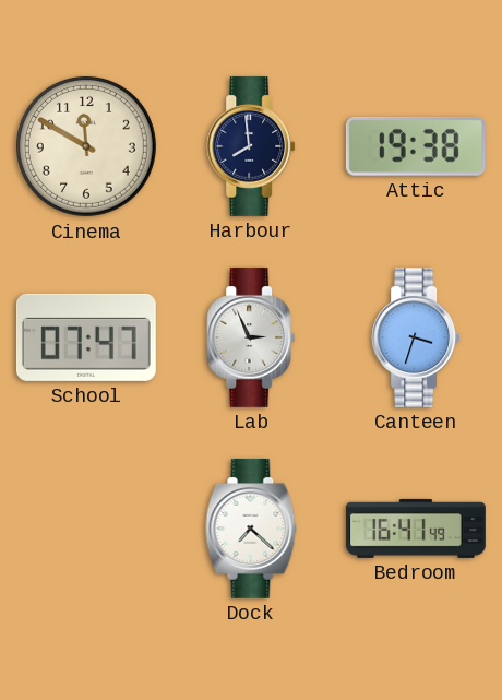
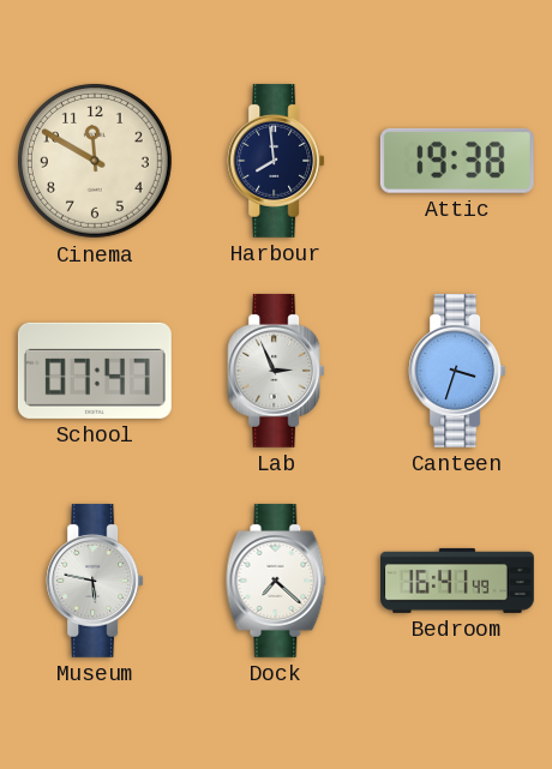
Museum: none -> 5:47
